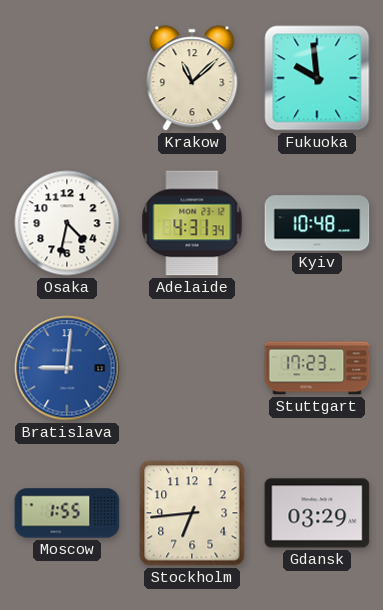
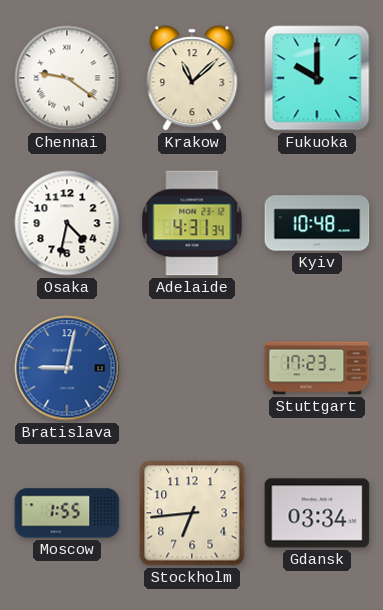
Chennai: none -> 9:21
Fukuoka: 9:59 -> 10:00
Bratislava: 9:01 -> 9:02
Gdansk: 03:29 -> 03:34
